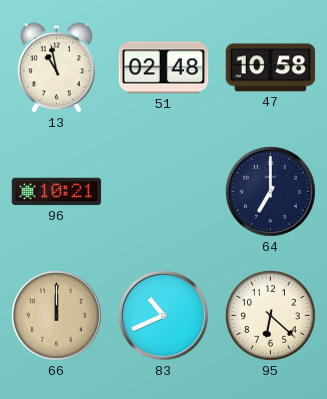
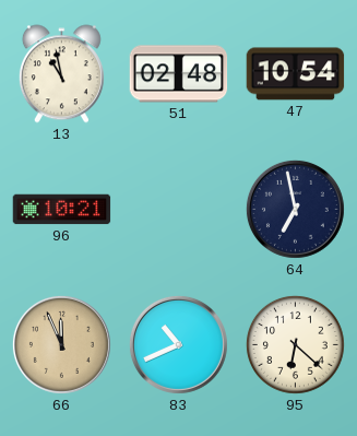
47: 10:58 -> 10:54
64: 7:00 -> 6:58
66: 12:00 -> 11:56
